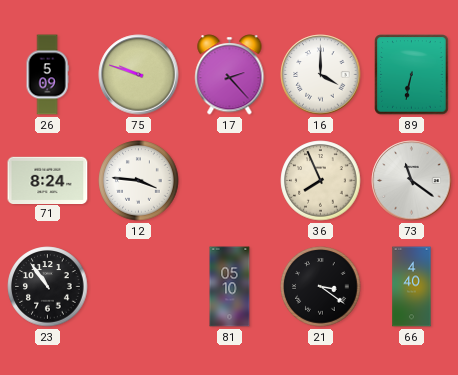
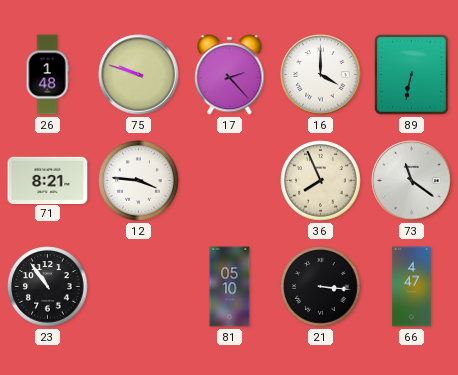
26: 5:09 -> 1:48
71: 8:24 -> 8:21
21: 3:21 -> 3:16
66: 4:40 -> 4:47
